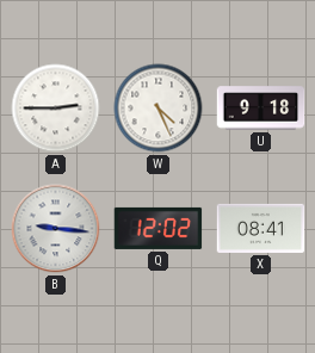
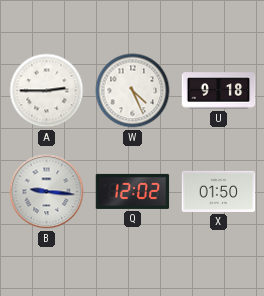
X: 08:41 -> 01:50
